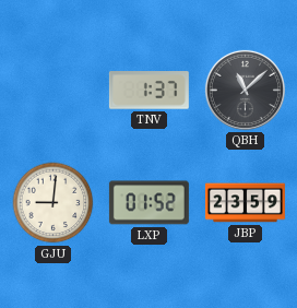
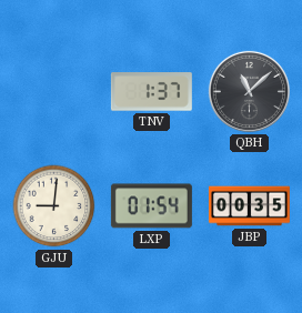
LXP: 01:52 -> 01:54
JBP: 23:59 -> 00:35
